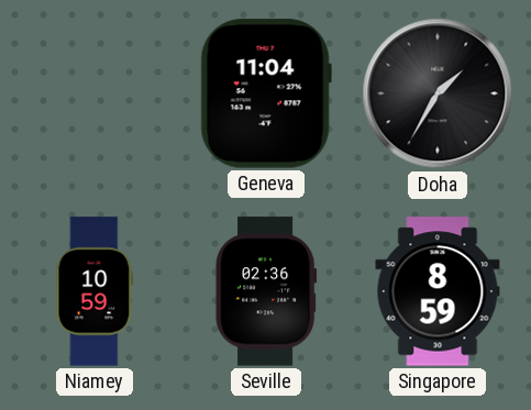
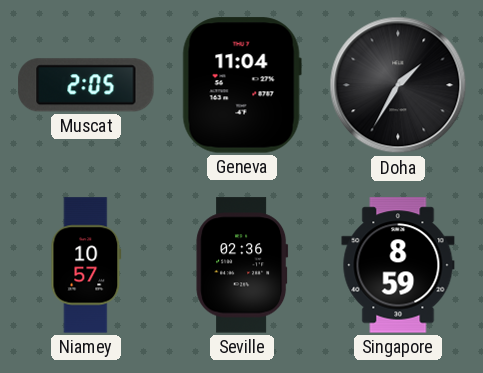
Muscat: none -> 2:05
Niamey: 10:59 -> 10:57
